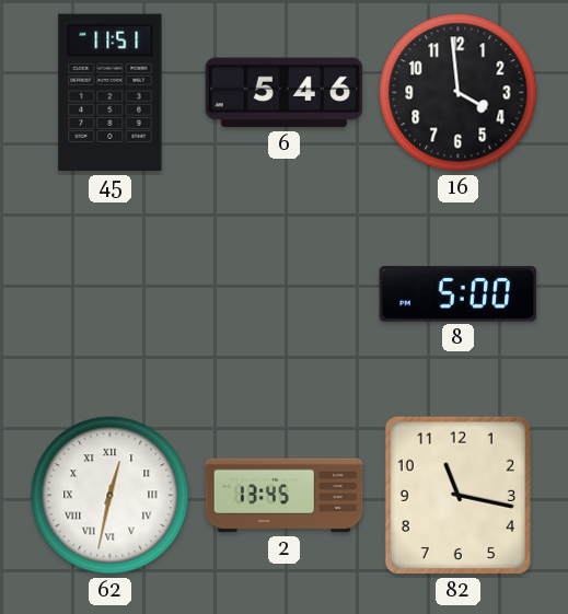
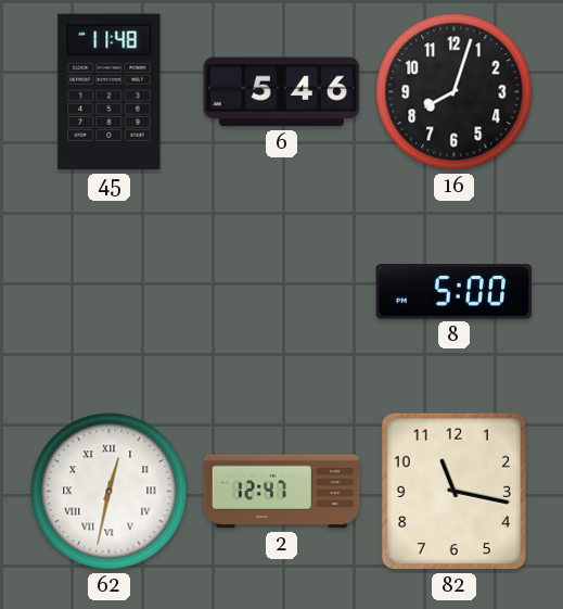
45: 11:51 -> 11:48
16: 3:59 -> 8:03
2: 13:45 -> 12:47
